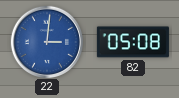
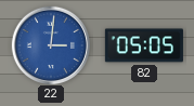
82: 05:08 -> 05:05
